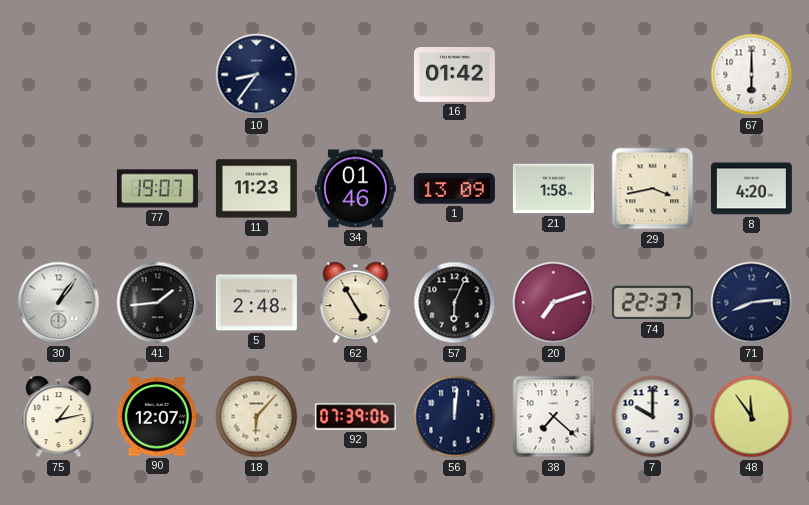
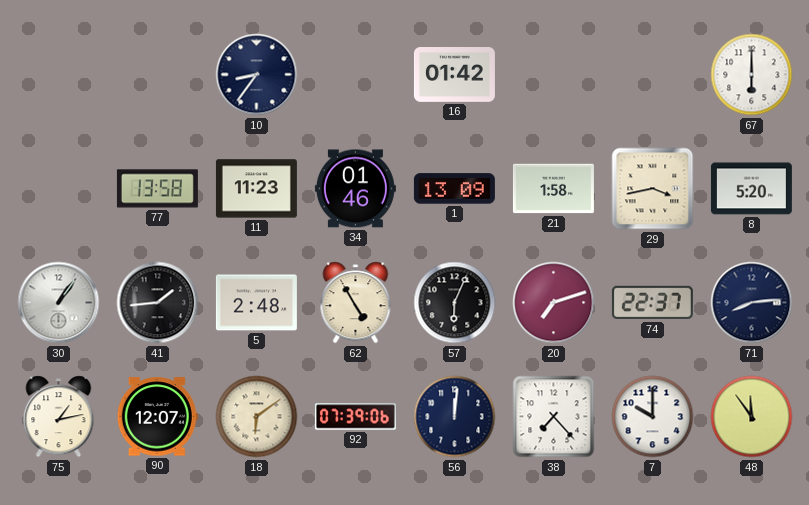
77: 19:07 -> 13:58
8: 4:20 -> 5:20
18: 6:07 -> 6:09
38: 7:22 -> 7:23
